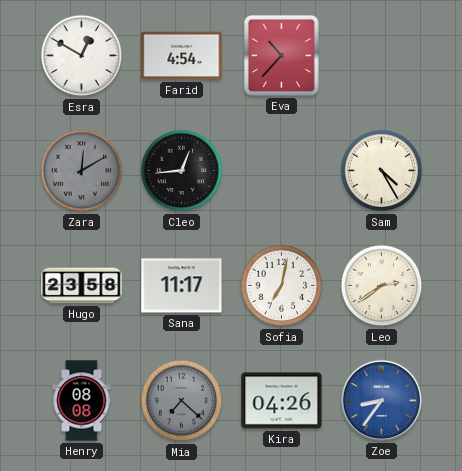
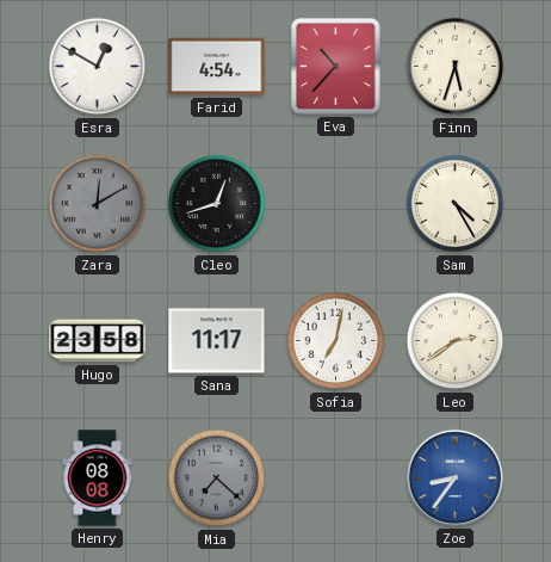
Finn: none -> 5:33
Cleo: 12:44 -> 12:42
Kira: 04:26 -> none
